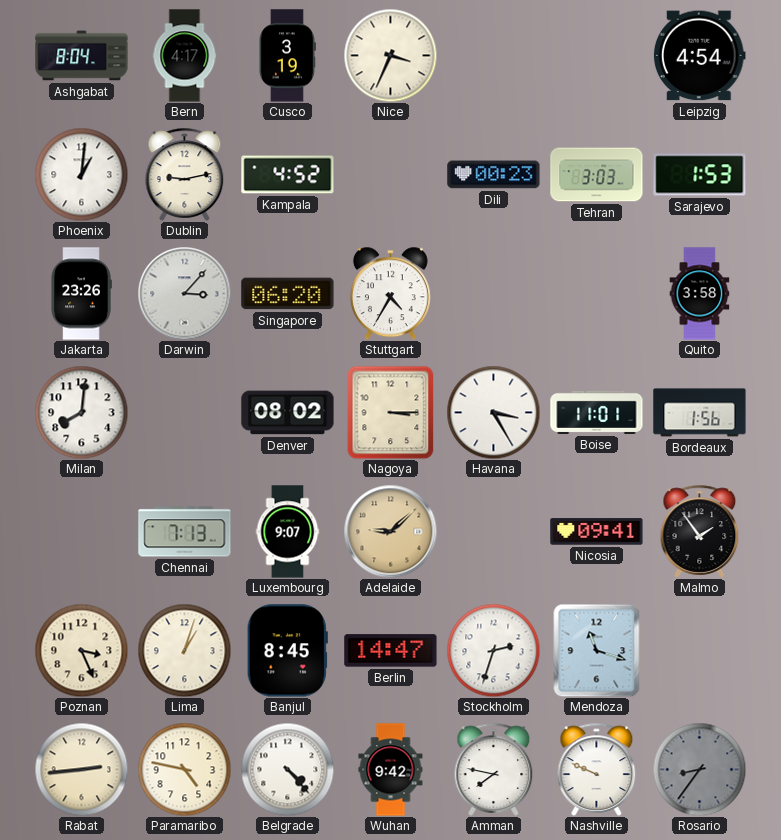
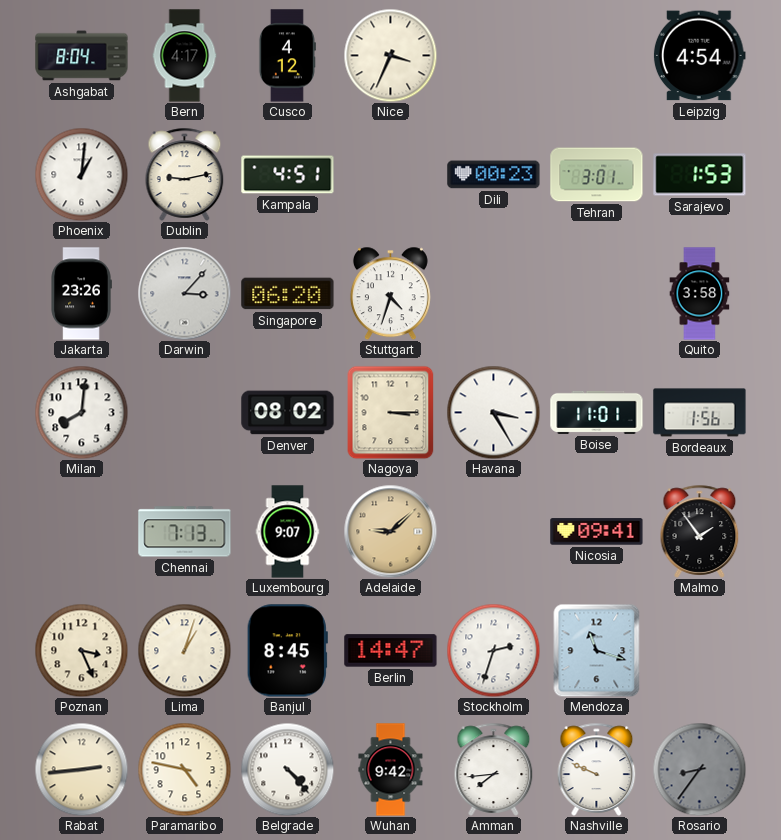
Cusco: 3:19 -> 4:12
Kampala: 4:52 -> 4:51
Tehran: 3:03 -> 3:01
Stuttgart: 4:35 -> 4:33
Amman: 7:47 -> 7:44
